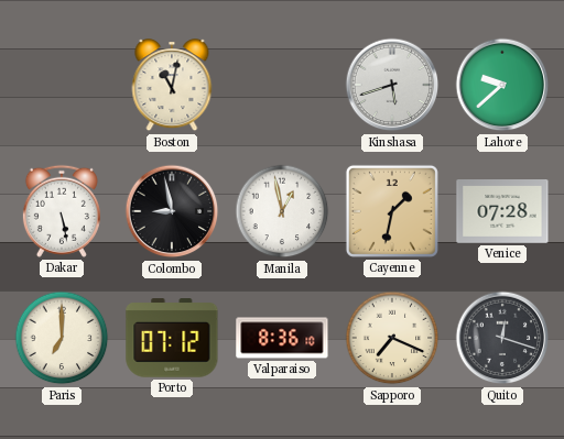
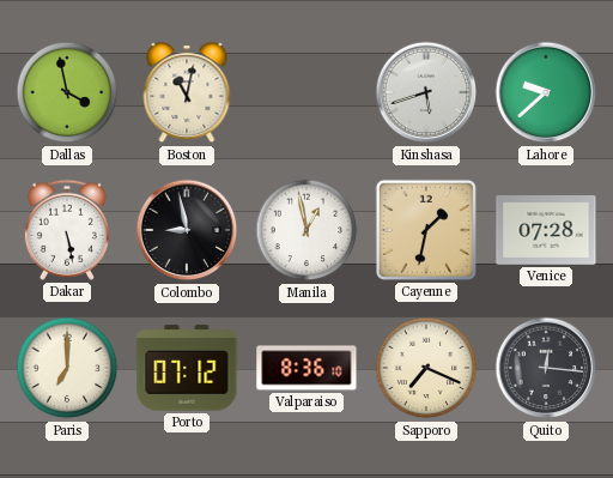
Dallas: none -> 3:58
Quito: 12:18 -> 12:16
